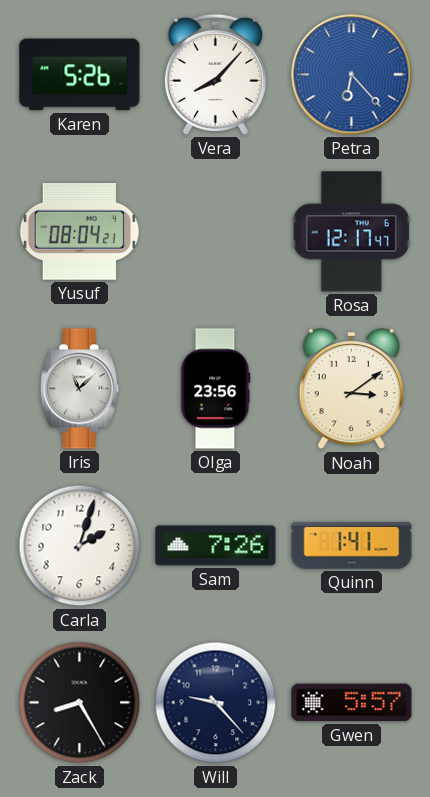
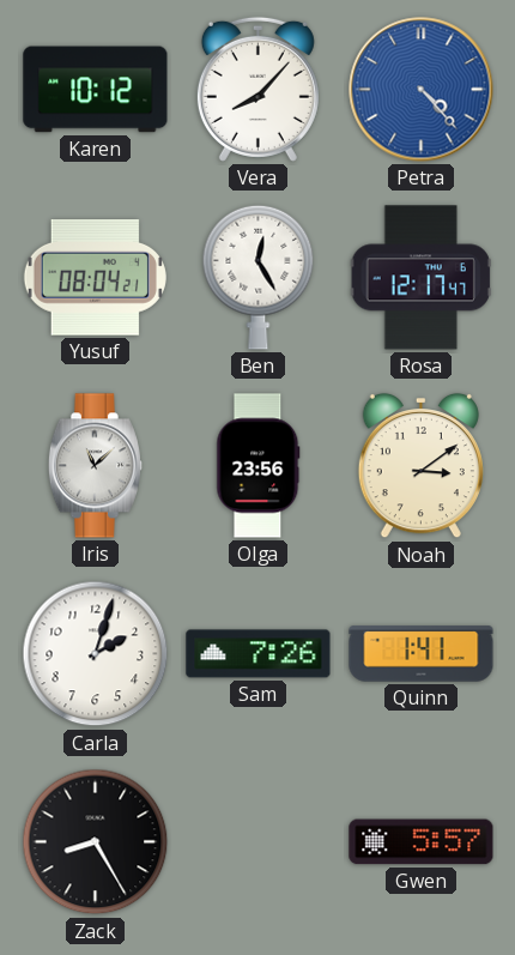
Karen: 5:26 -> 10:12
Petra: 6:23 -> 4:23
Ben: none -> 12:25
Will: 9:23 -> none
